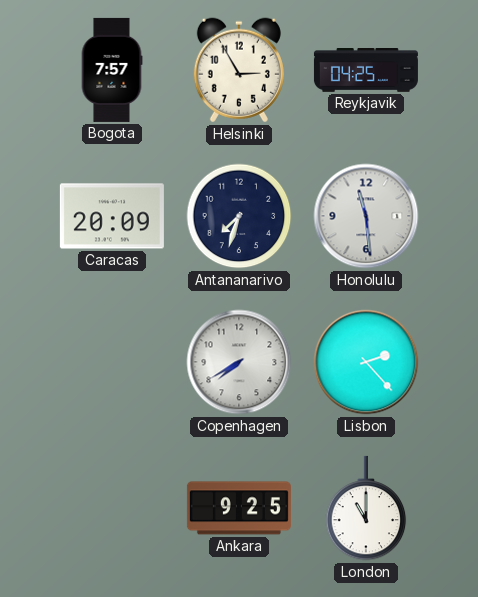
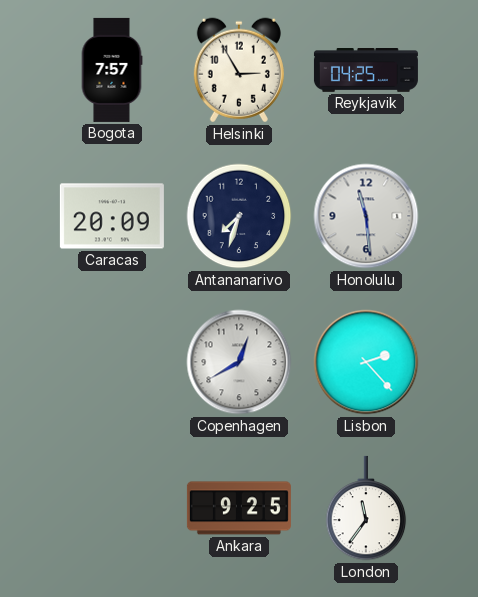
Copenhagen: 7:40 -> 12:40
London: 11:00 -> 11:36
